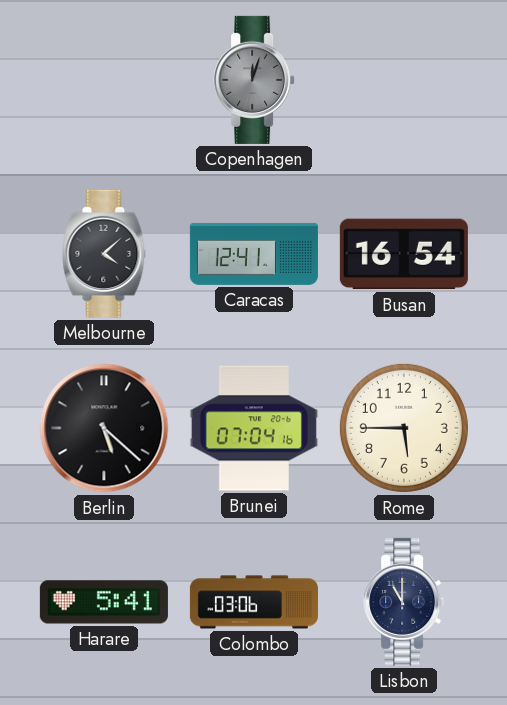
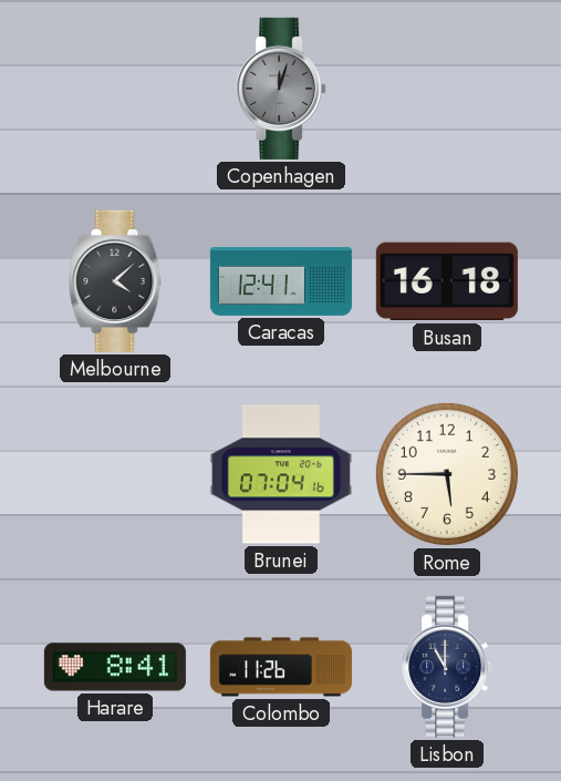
Busan: 16:54 -> 16:18
Berlin: 5:22 -> none
Harare: 5:41 -> 8:41
Colombo: 03:06 -> 11:26
